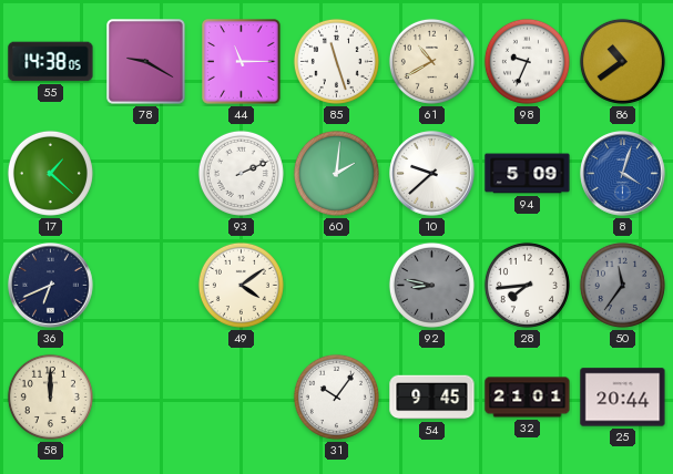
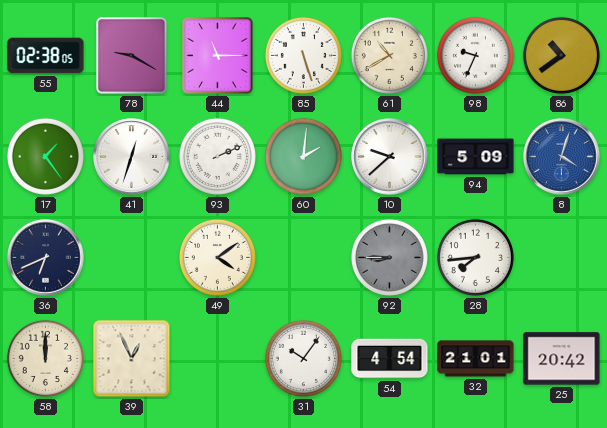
55: 14:38 -> 02:38
85: 11:27 -> 5:27
17: 1:22 -> 1:24
41: none -> 12:33
92: 8:47 -> 8:45
50: 11:36 -> none
39: none -> 12:56
54: 9:45 -> 4:54
25: 20:44 -> 20:42
